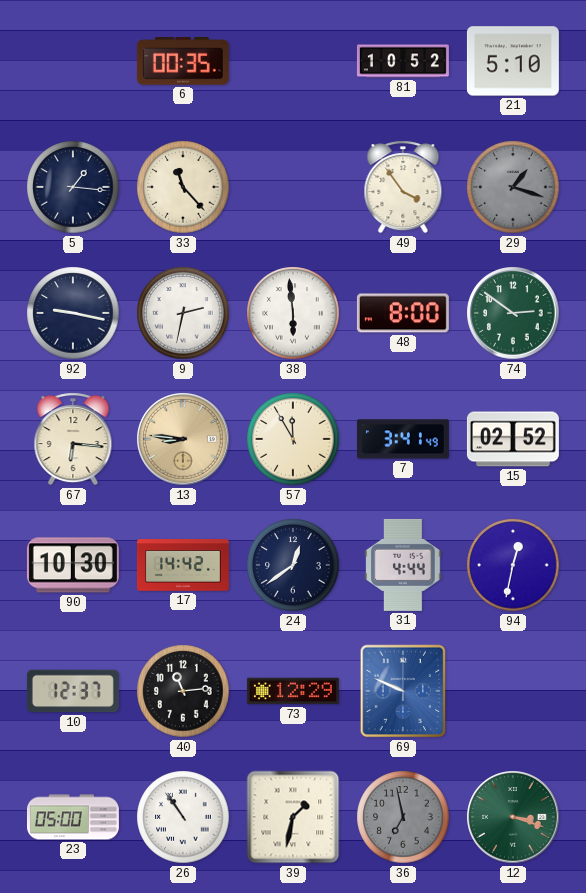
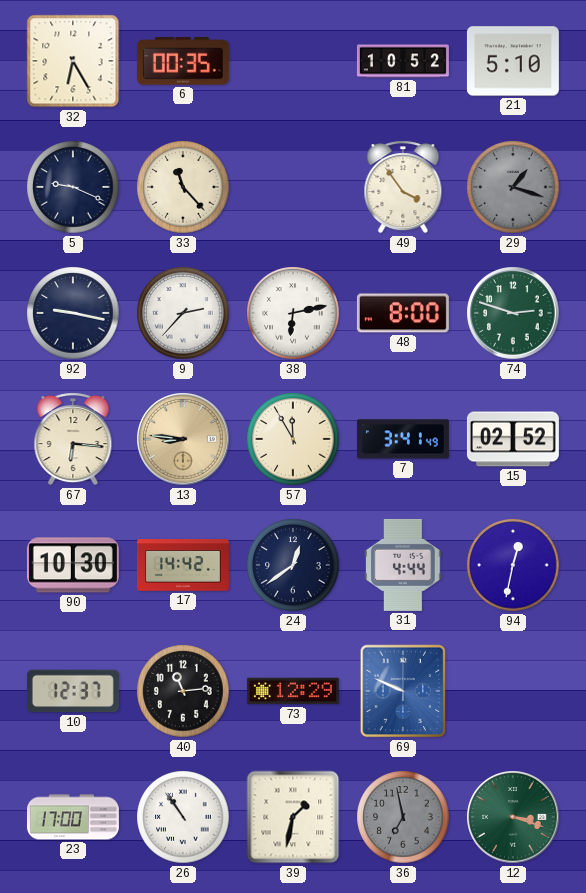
32: none -> 6:25
5: 1:16 -> 9:19
9: 2:32 -> 2:37
38: 5:59 -> 6:13
74: 2:51 -> 2:48
23: 05:00 -> 17:00
